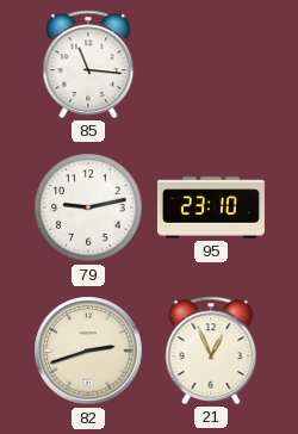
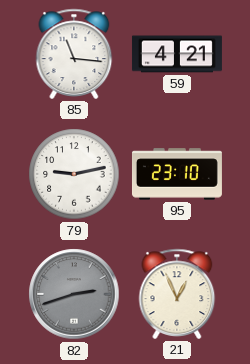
59: none -> 4:21
82 dial: cream -> grey
